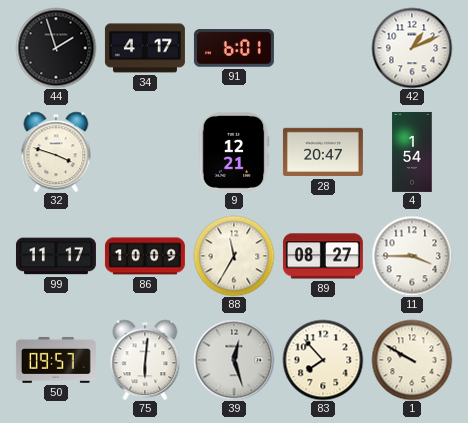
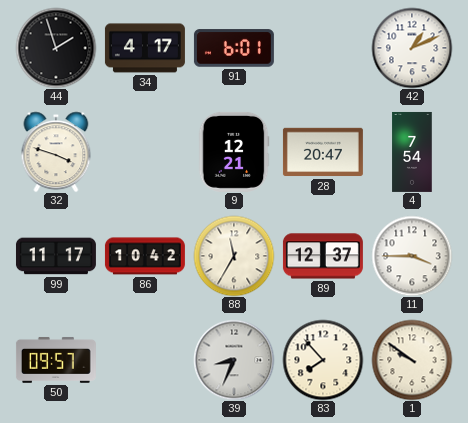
4: 1:54 -> 7:54
86: 10:09 -> 10:42
89: 08:27 -> 12:37
75: 6:01 -> none
39: 12:27 -> 8:34
1: 9:50 -> 9:51
